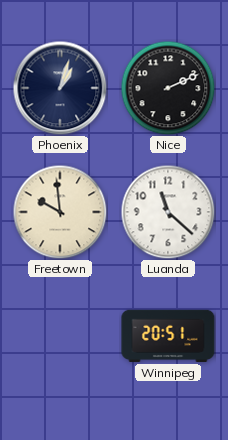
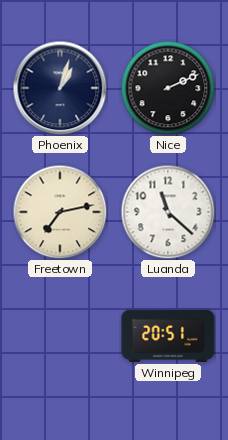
Freetown: 9:59 -> 7:13
